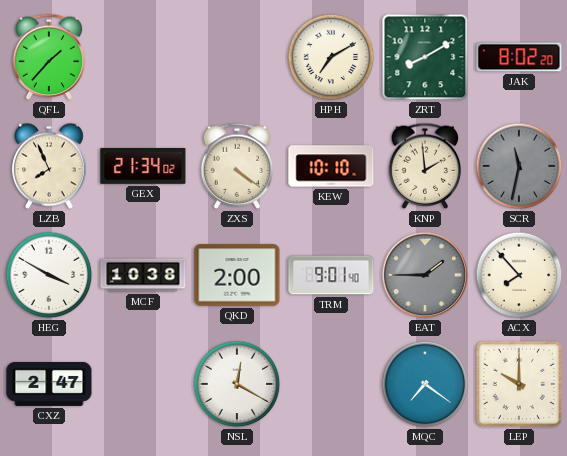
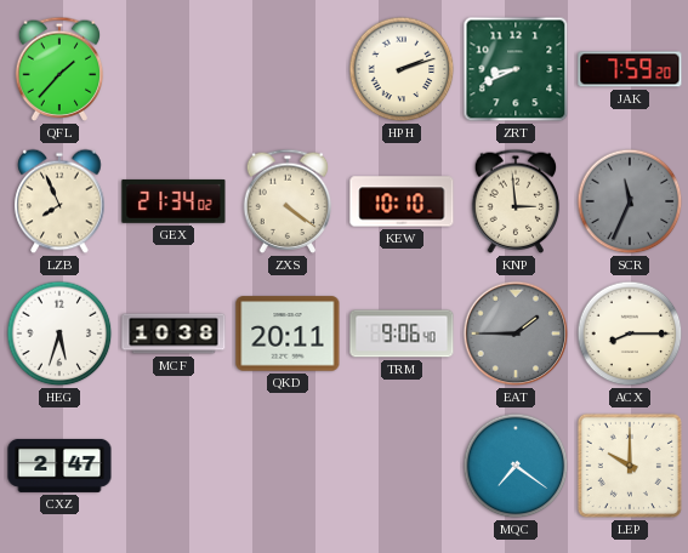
HPH: 7:10 -> 2:12
ZRT: 8:10 -> 8:41
JAK: 8:02 -> 7:59
KNP: 1:59 -> 2:59
SCR: 11:32 -> 11:34
HEG: 3:50 -> 5:33
QKD: 2:00 -> 20:11
TRM: 9:01 -> 9:06
ACX: 7:53 -> 8:15
NSL: 12:20 -> none
